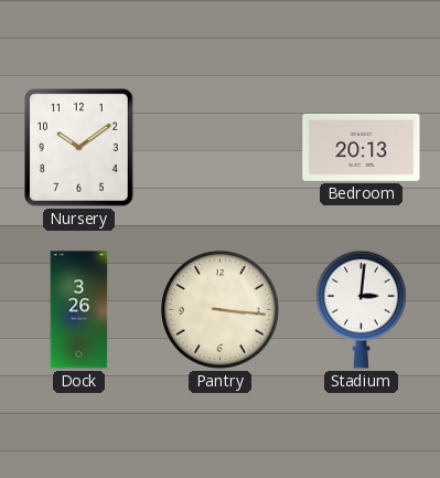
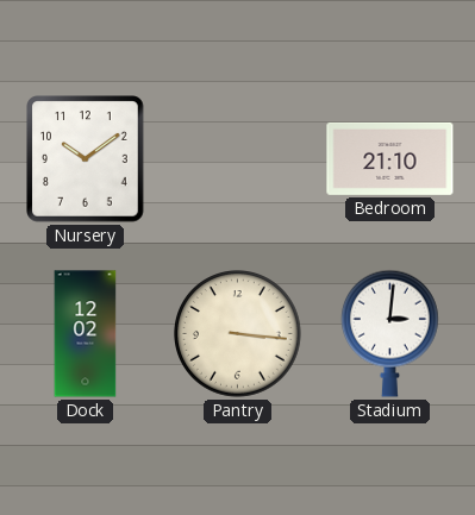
Bedroom: 20:13 -> 21:10
Dock: 3:26 -> 12:02
